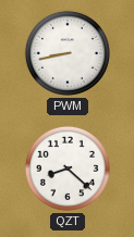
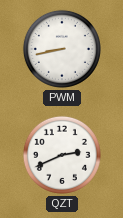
QZT: 8:22 -> 2:41
